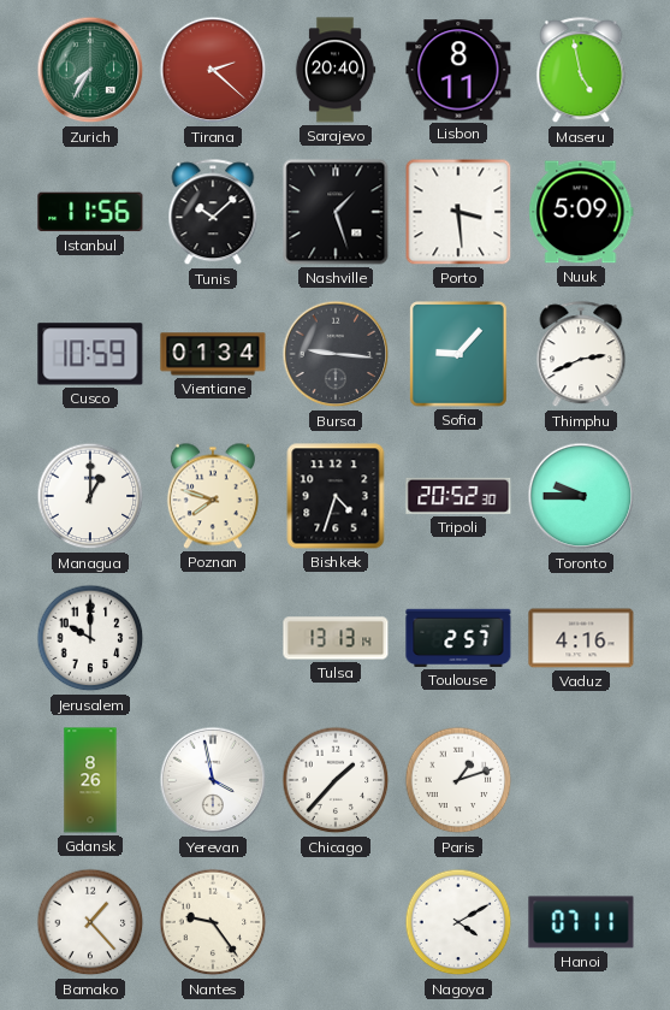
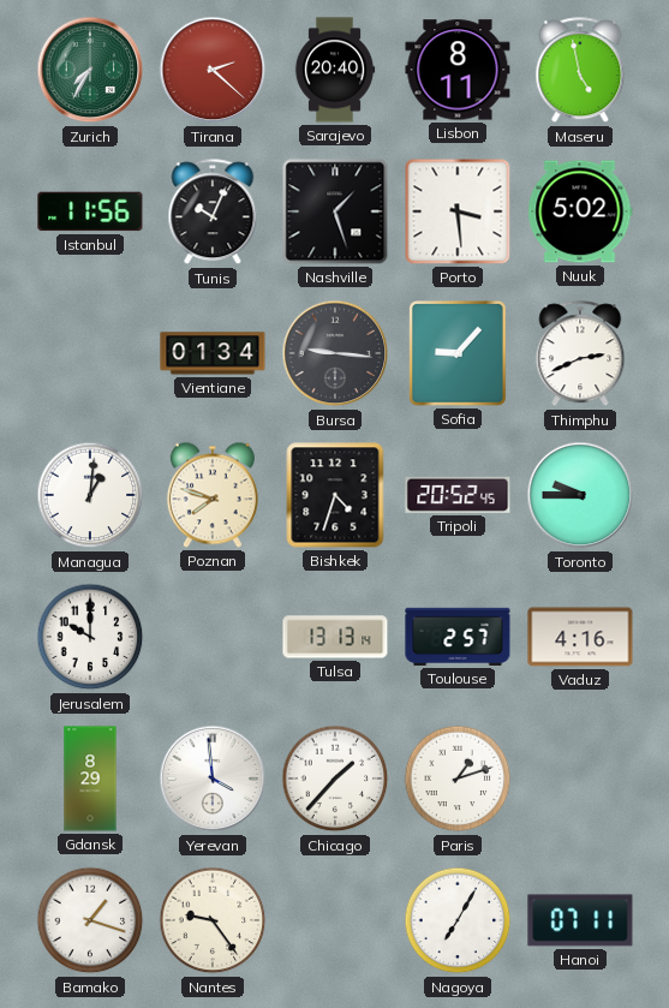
Tunis: 10:08 -> 10:04
Nuuk: 5:09 -> 5:02
Cusco: 10:59 -> none
Managua: 1:00 -> 1:01
Tripoli: 20:52:30 -> 20:52:45
Gdansk: 8:26 -> 8:29
Yerevan: 3:58 -> 3:59
Bamako: 1:23 -> 1:18
Nagoya: 4:10 -> 7:05
